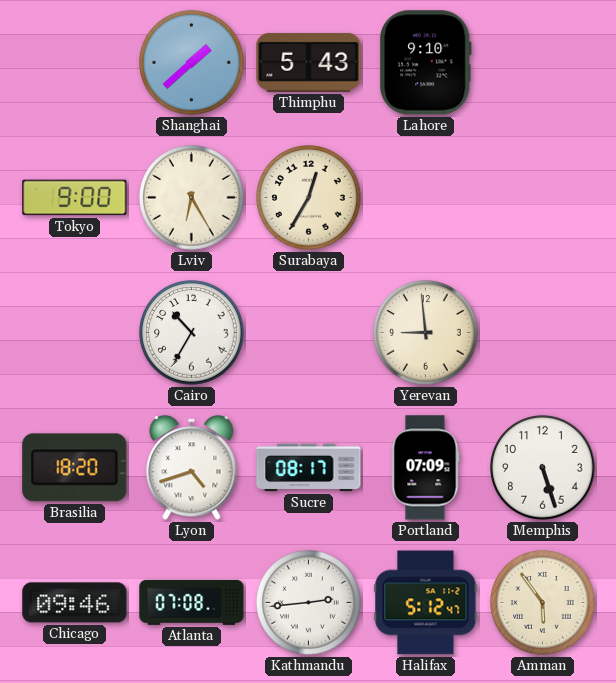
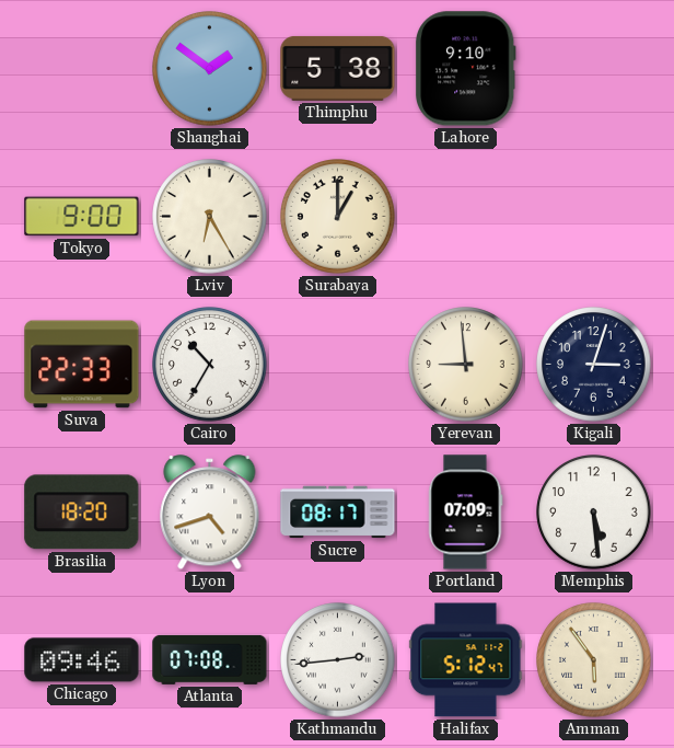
Shanghai: 1:38 -> 1:51
Thimphu: 5:43 -> 5:38
Surabaya: 12:35 -> 1:00
Suva: none -> 22:33
Kigali: none -> 3:03
Memphis: 5:27 -> 5:29
